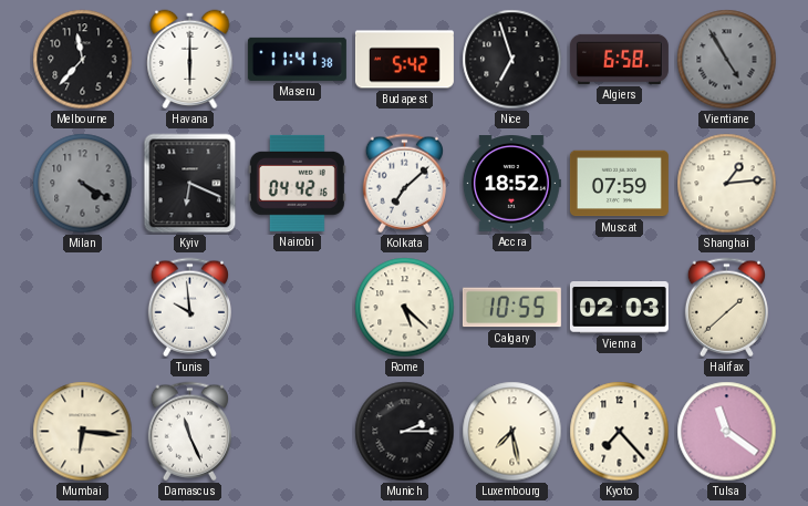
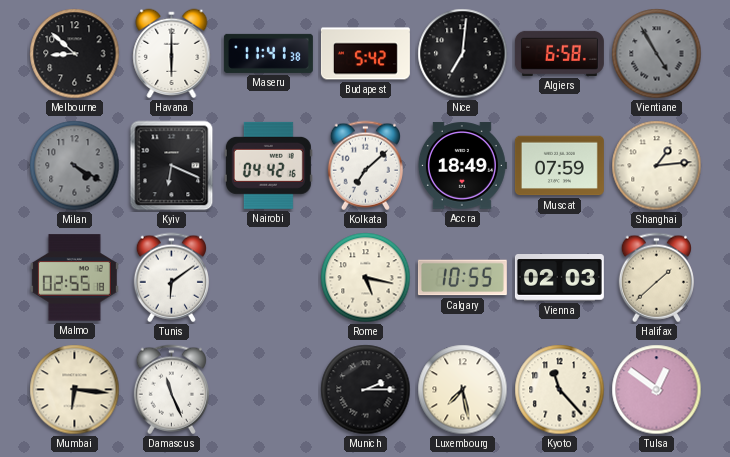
Melbourne: 11:37 -> 8:52
Nice: 6:57 -> 7:01
Accra: 18:52 -> 18:49
Malmo: none -> 02:55
Tunis: 9:59 -> 6:09
Rome: 5:22 -> 5:17
Kyoto: 7:23 -> 11:23
Tulsa: 11:21 -> 12:51
